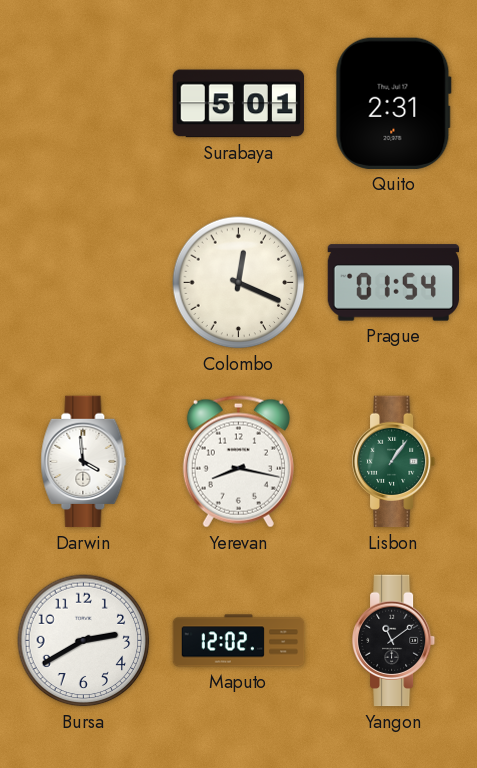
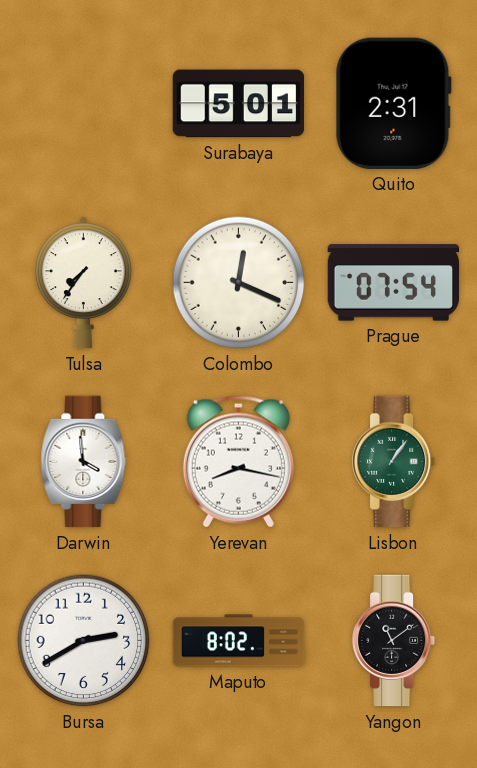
Tulsa: none -> 7:36
Prague: 01:54 -> 07:54
Maputo: 12:02 -> 8:02
